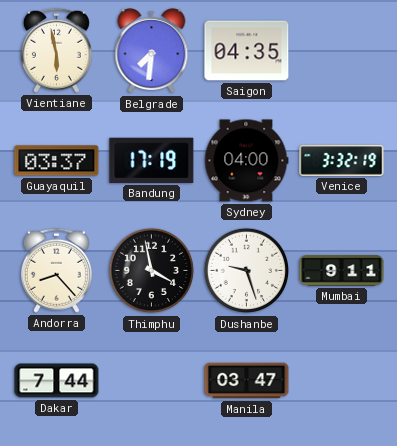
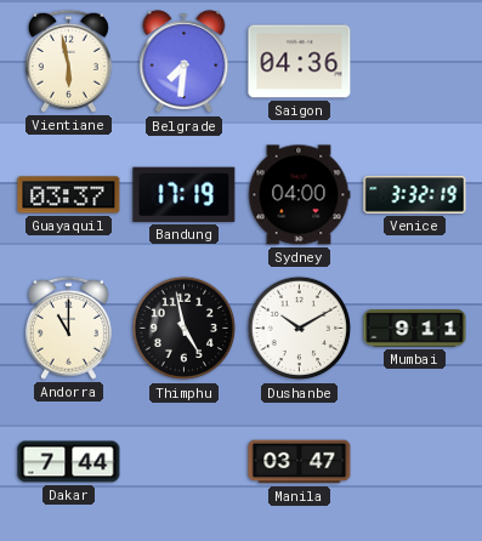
Saigon: 04:35 -> 04:36
Andorra: 8:23 -> 11:00
Thimphu: 3:58 -> 4:58
Dushanbe: 9:27 -> 10:10
